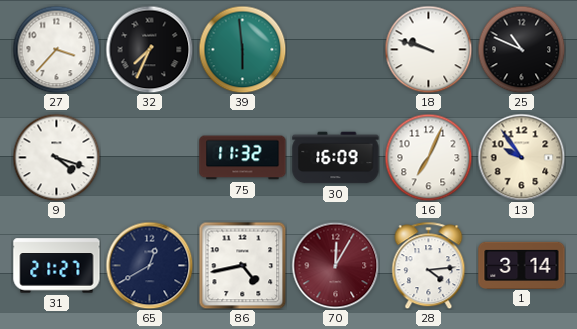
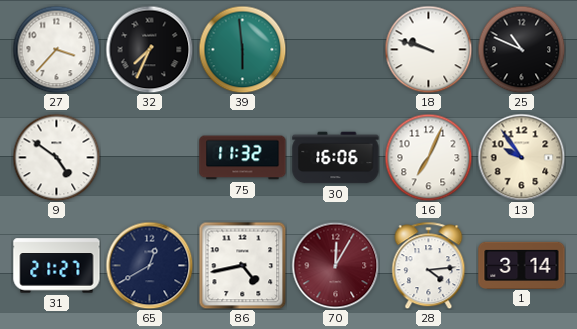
9: 4:18 -> 4:51
30: 16:09 -> 16:06
